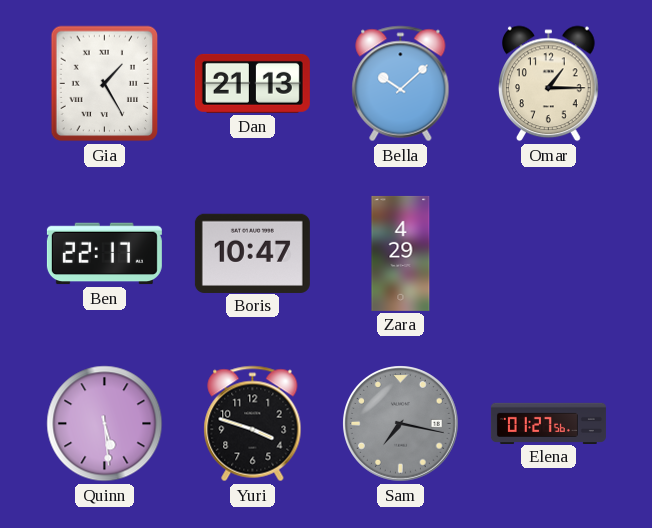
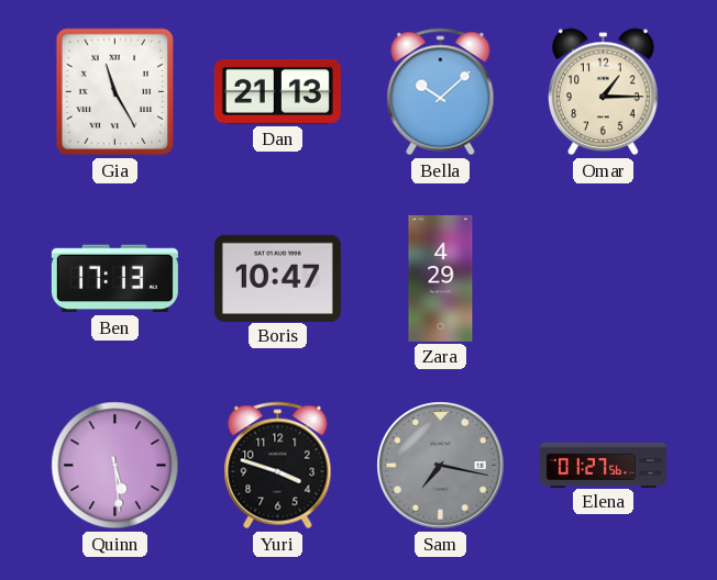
Gia: 1:25 -> 11:25
Ben: 22:17 -> 17:13
